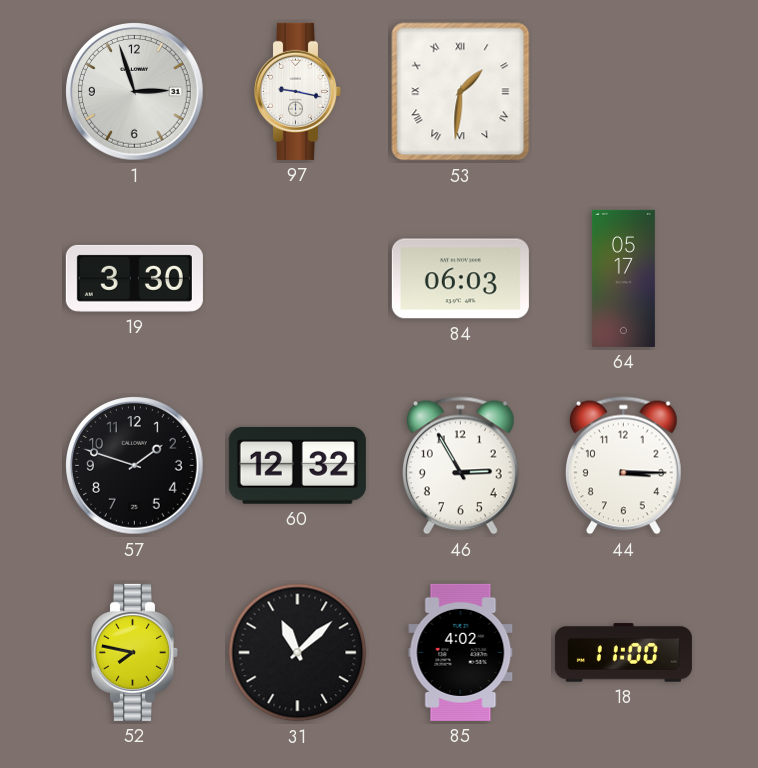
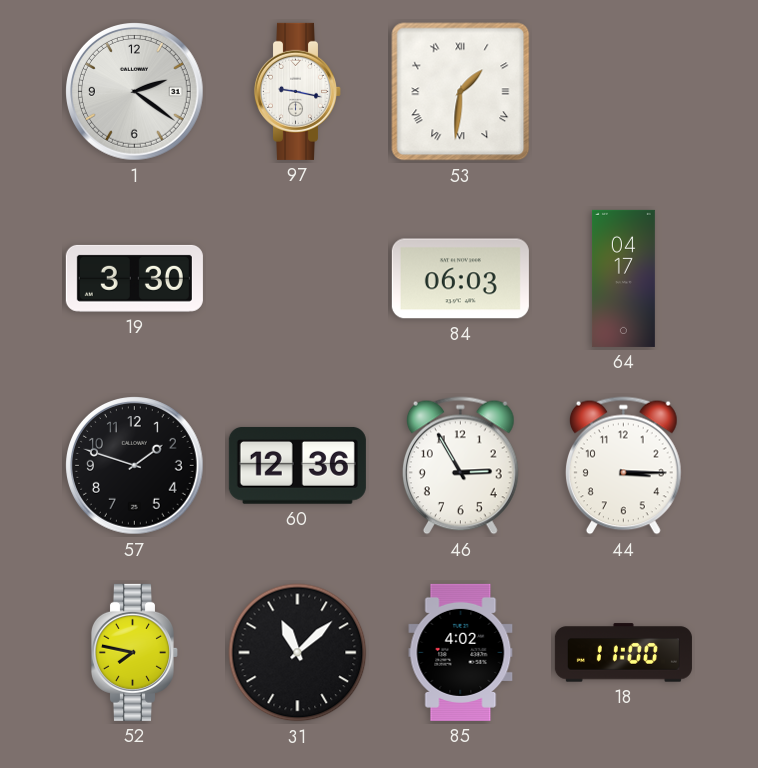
1: 2:57 -> 2:21
64: 05:17 -> 04:17
60: 12:32 -> 12:36
